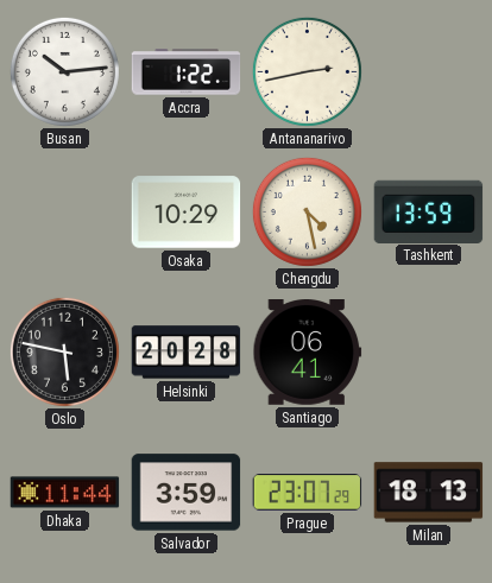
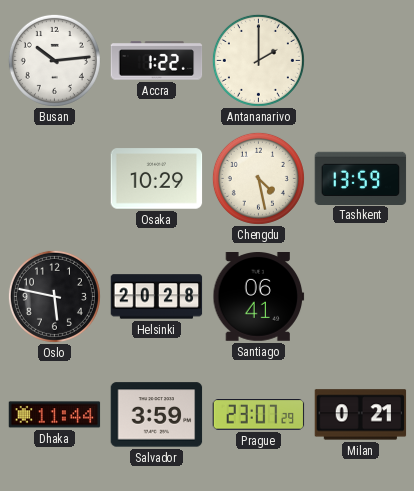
Antananarivo: 2:43 -> 2:00
Milan: 18:13 -> 0:21
